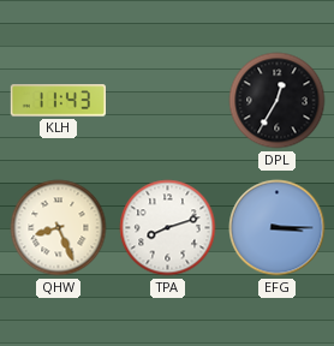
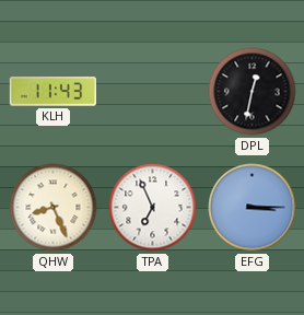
DPL: 12:35 -> 12:32
TPA: 8:12 -> 6:56
